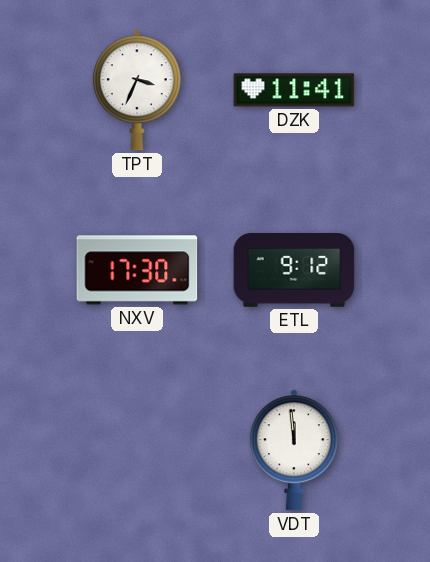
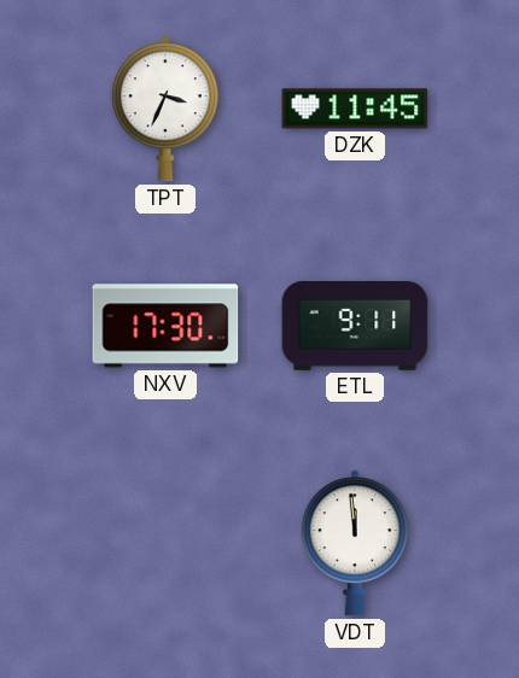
DZK: 11:41 -> 11:45
ETL: 9:12 -> 9:11
